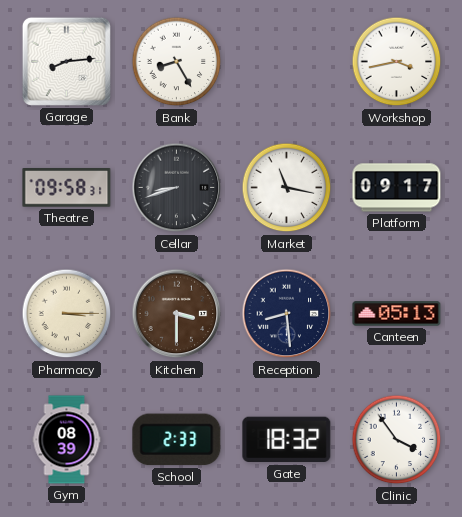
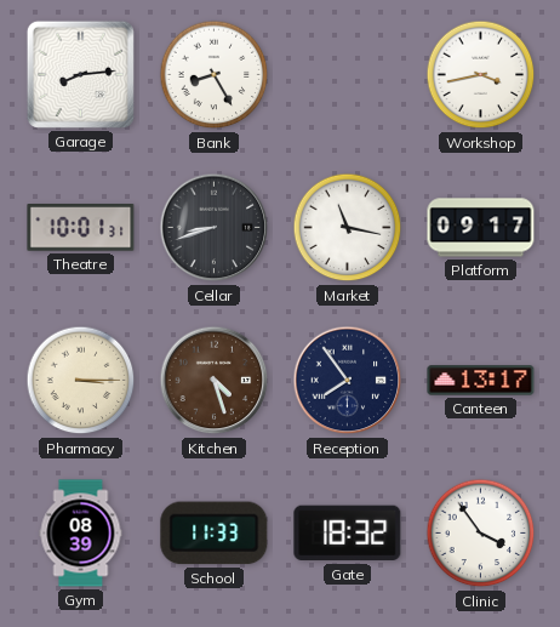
Theatre: 09:58 -> 10:01
Kitchen: 3:30 -> 4:27
Reception: 8:29 -> 7:54
Canteen: 05:13 -> 13:17
School: 2:33 -> 11:33
